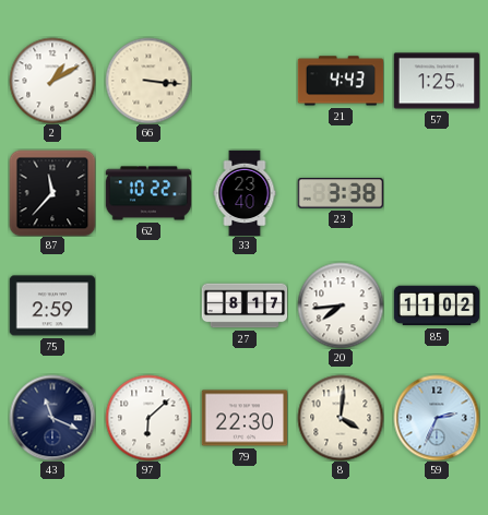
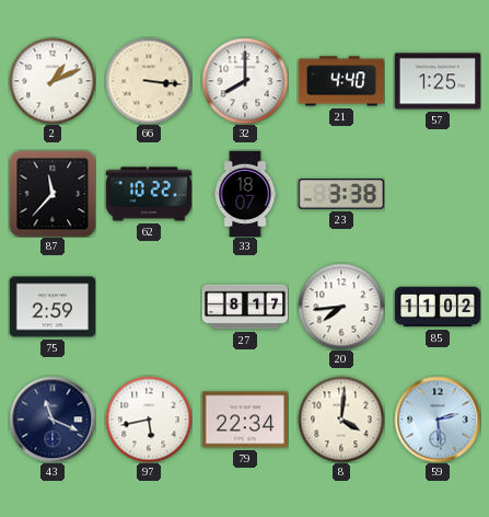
2: 1:10 -> 1:11
32: none -> 8:00
21: 4:43 -> 4:40
33: 23:40 -> 18:07
97: 6:08 -> 5:43
79: 22:30 -> 22:34
59: 2:34 -> 2:29
